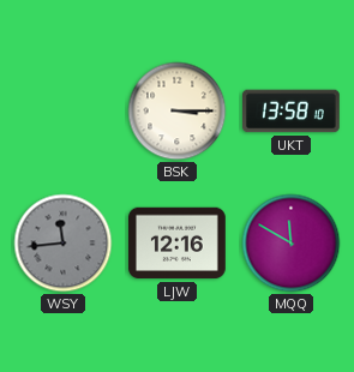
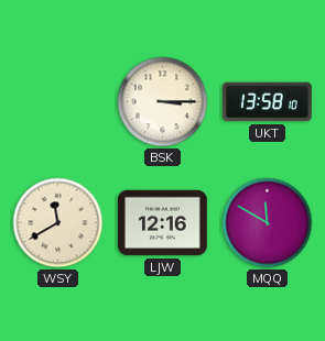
WSY: 11:44 -> 11:40
WSY dial: grey -> cream
